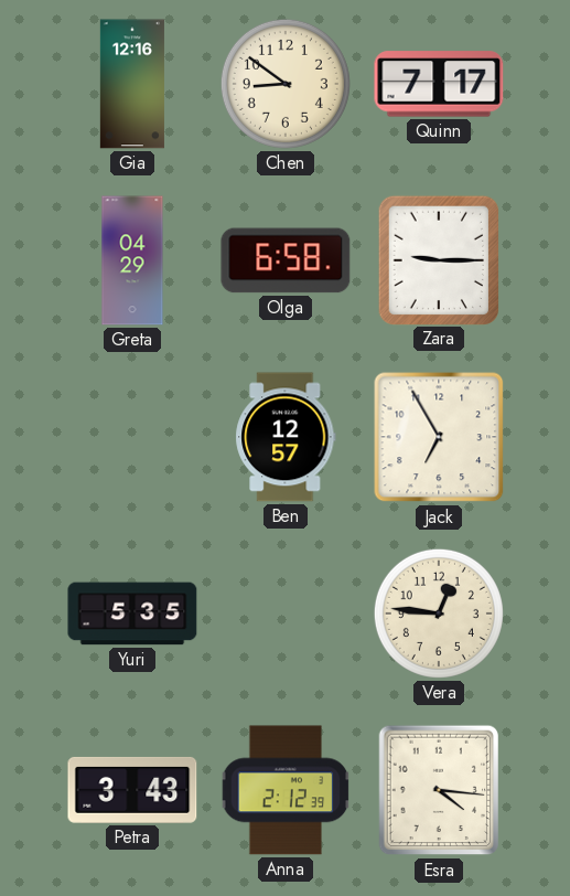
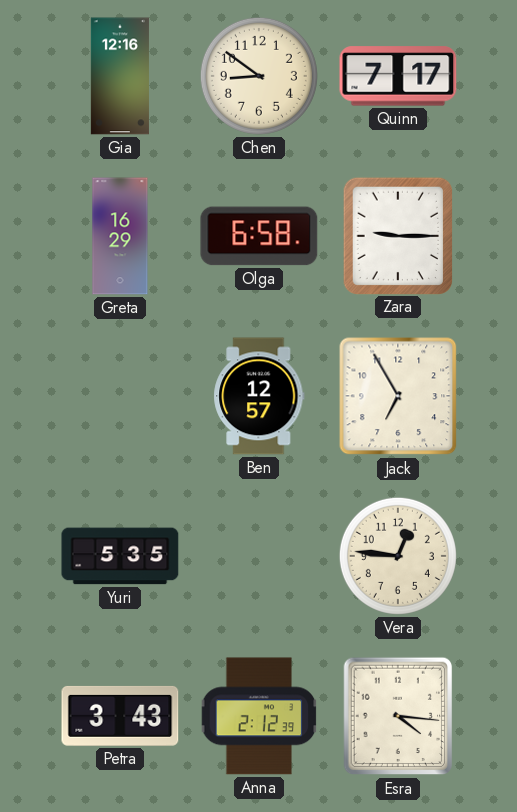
Greta: 04:29 -> 16:29
